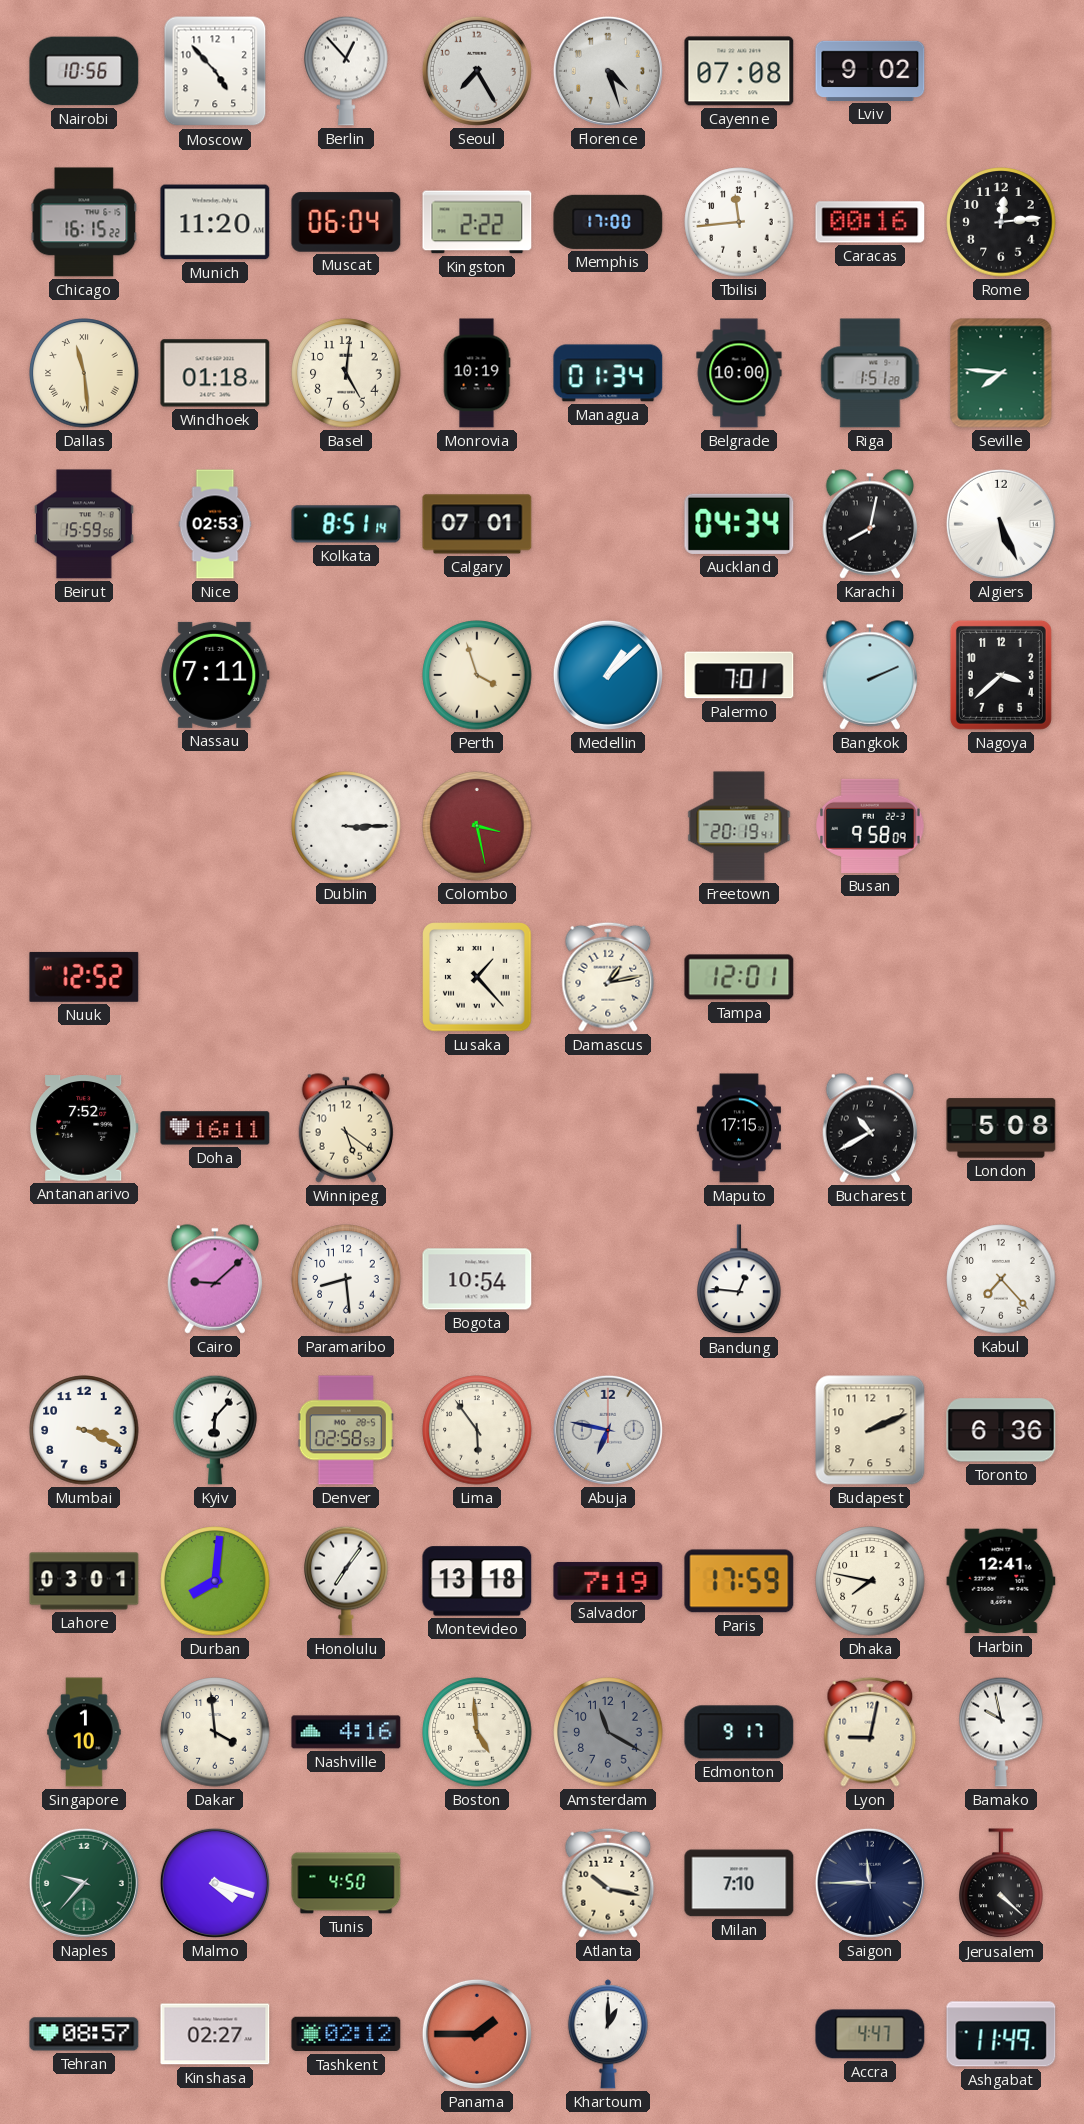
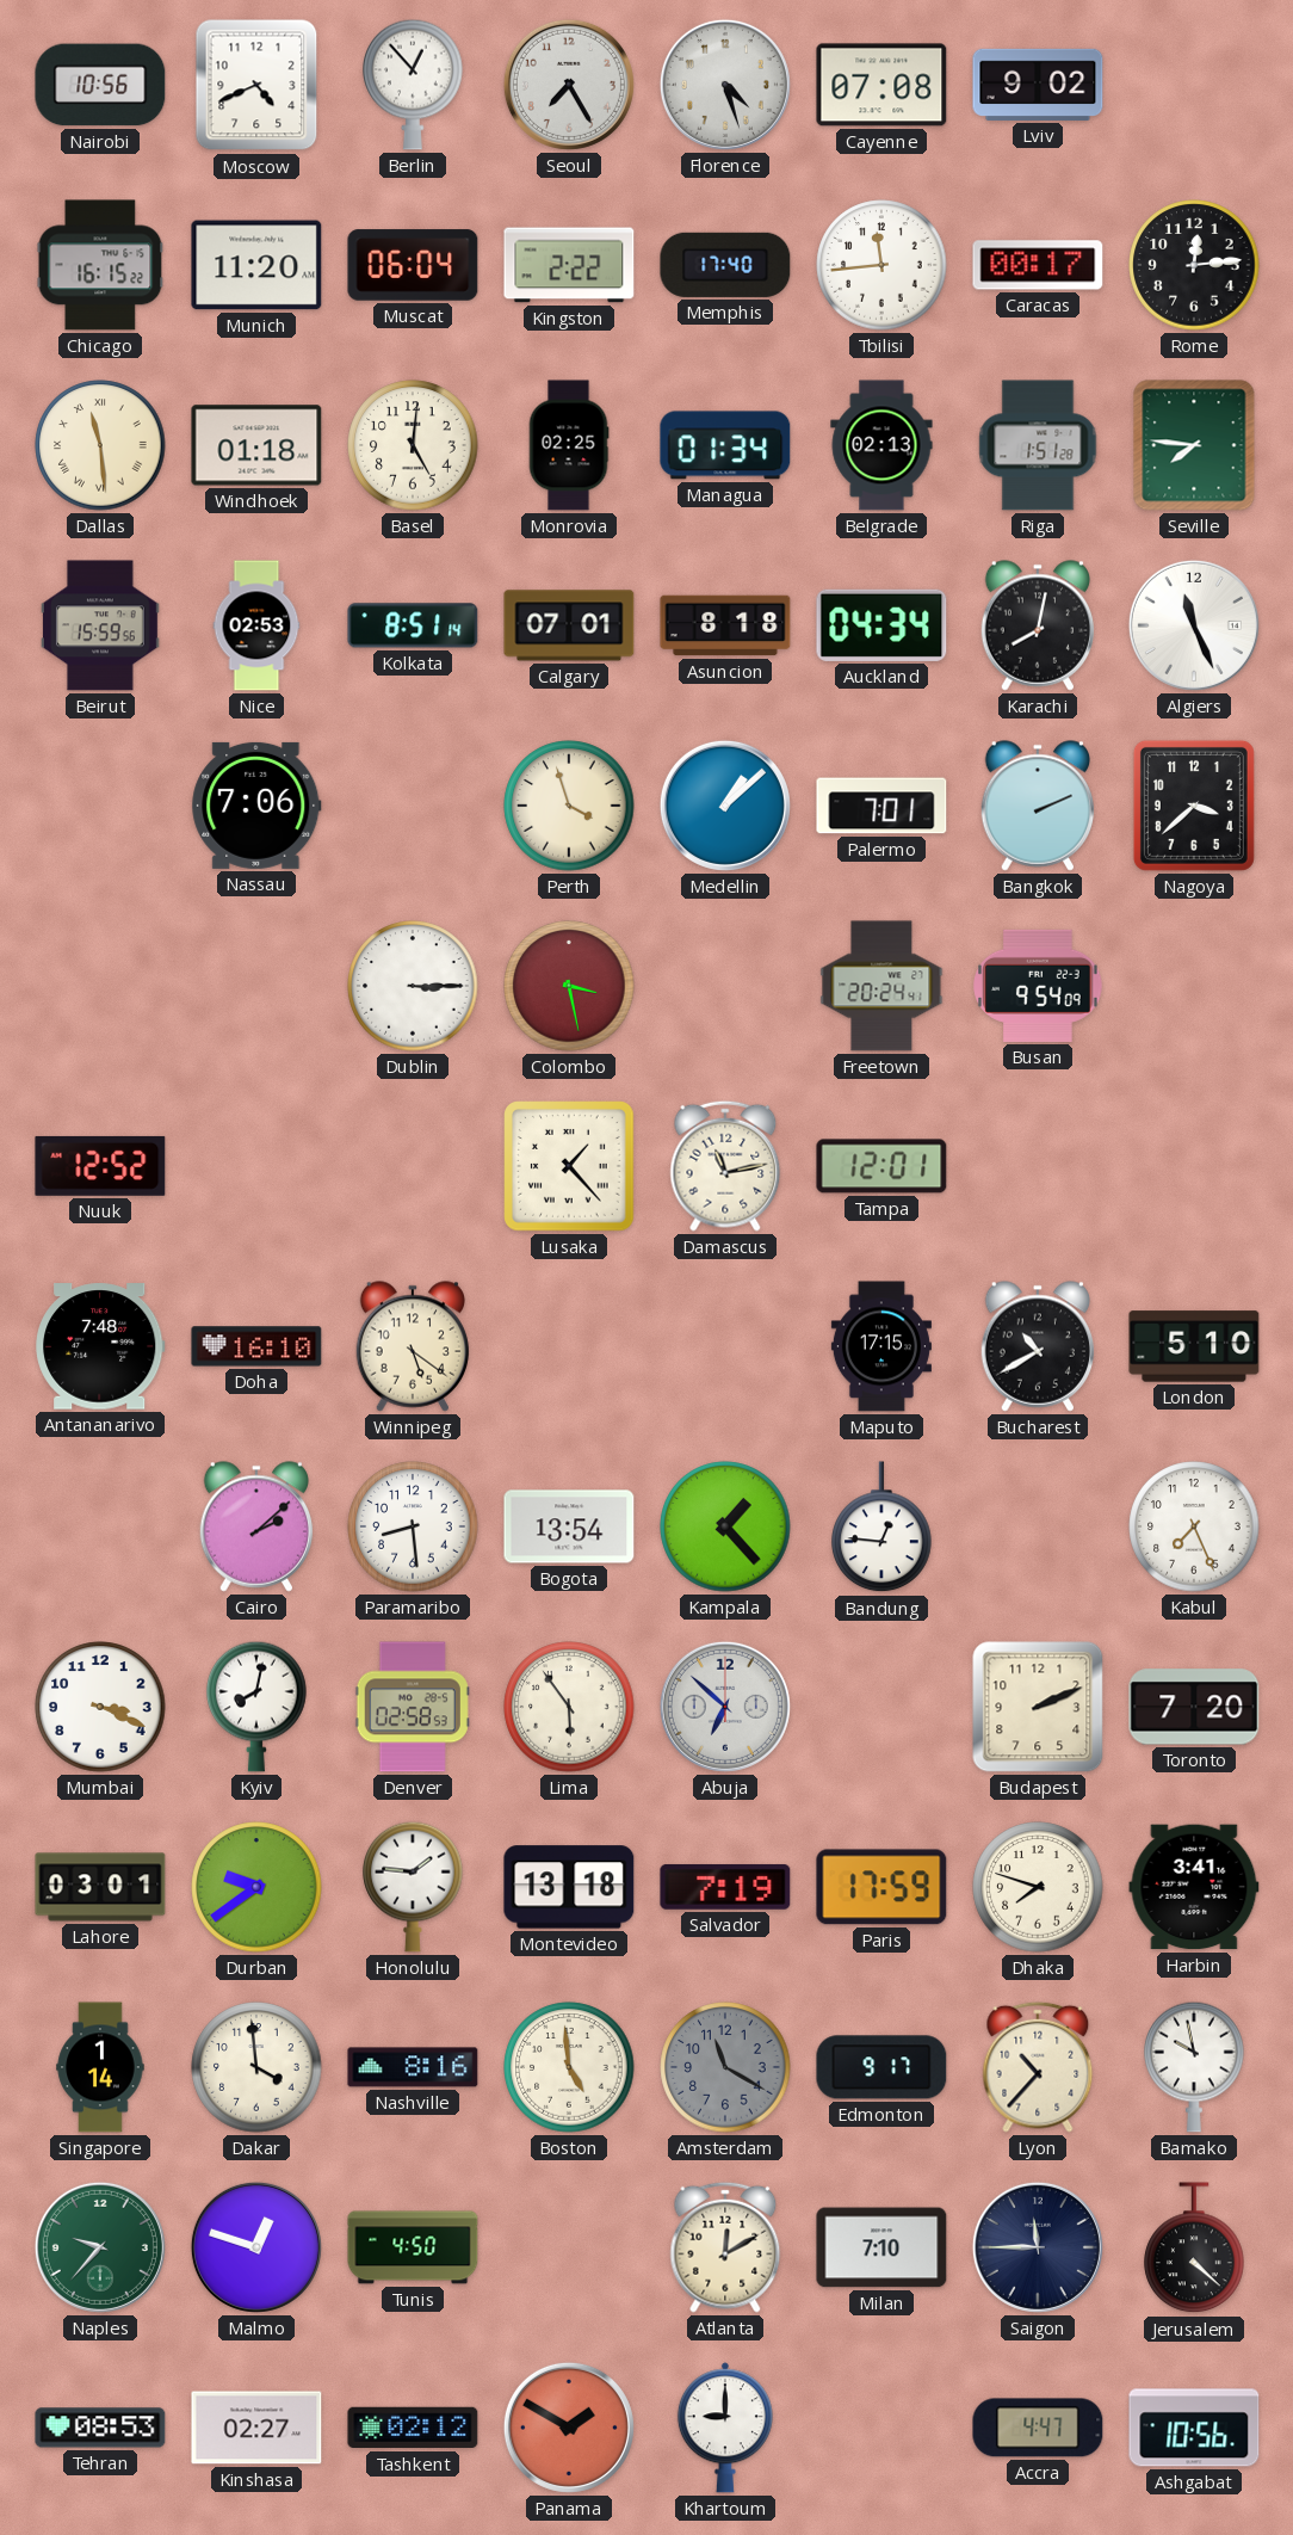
Moscow: 4:53 -> 4:41
Memphis: 17:00 -> 17:40
Caracas: 00:16 -> 00:17
Monrovia: 10:19 -> 02:25
Belgrade: 10:00 -> 02:13
Asuncion: none -> 8:18
Algiers: 5:26 -> 11:26
Nassau: 7:11 -> 7:06
Freetown: 20:19 -> 20:24
Busan: 9:58 -> 9:54
Damascus: 1:13 -> 11:13
Antananarivo: 7:52 -> 7:48
Doha: 16:11 -> 16:10
London: 5:08 -> 5:10
Cairo: 9:08 -> 2:08
Bogota: 10:54 -> 13:54
Kampala: none -> 1:23
Kabul: 7:23 -> 7:26
Kyiv: 6:07 -> 8:02
Abuja: 6:47 -> 6:52
Toronto: 6:36 -> 7:20
Durban: 8:01 -> 9:39
Honolulu: 7:06 -> 1:46
Dhaka: 7:47 -> 7:48
Harbin: 12:41 -> 3:41
Singapore: 1:10 -> 1:14
Nashville: 4:16 -> 8:16
Lyon: 9:02 -> 10:37
Malmo: 4:18 -> 12:48
Atlanta: 10:17 -> 12:10
Tehran: 08:57 -> 08:53
Panama: 1:45 -> 1:50
Khartoum: 1:00 -> 9:00
Ashgabat: 11:49 -> 10:56
